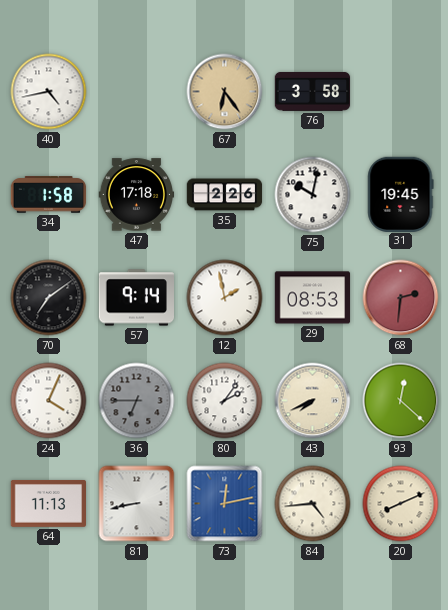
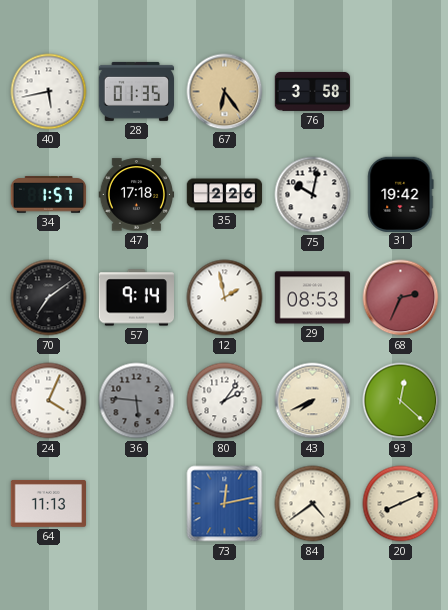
40: 4:43 -> 5:43
28: none -> 01:35
34: 1:58 -> 1:57
31: 19:45 -> 19:42
68: 2:31 -> 2:34
36: 6:45 -> 5:46
81: 8:43 -> none
84: 4:44 -> 4:39
